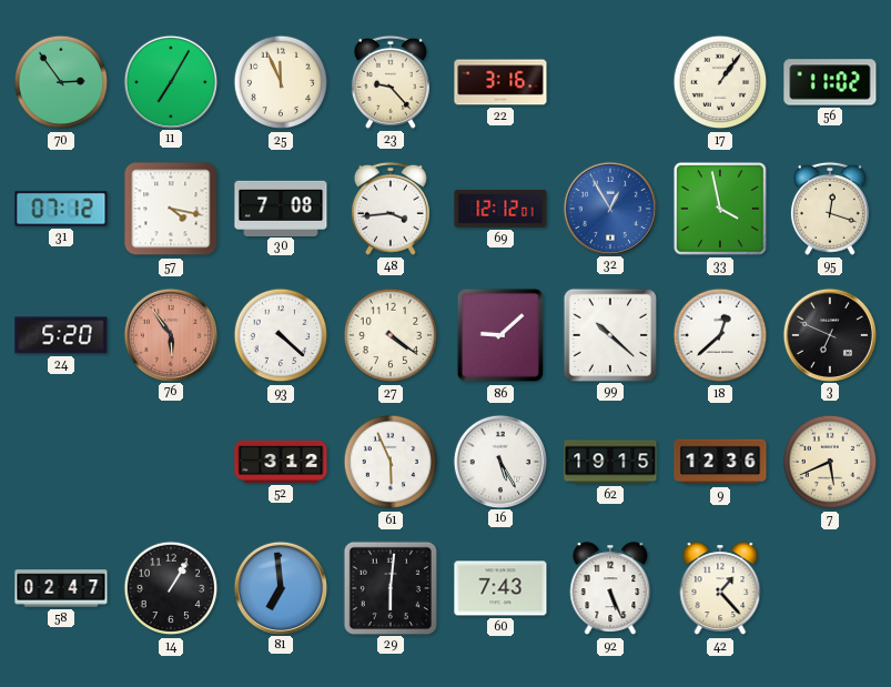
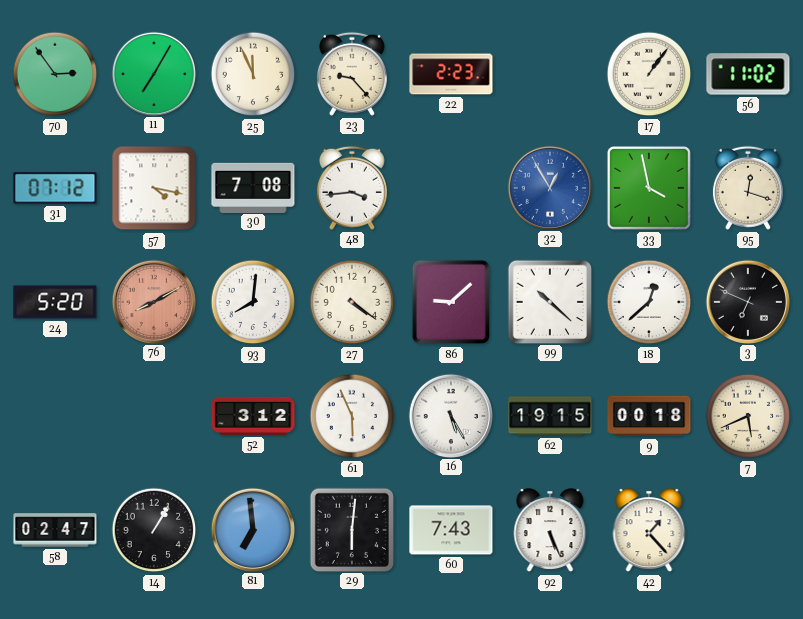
22: 3:16 -> 2:23
69: 12:12 -> none
76: 5:54 -> 8:10
93: 4:22 -> 8:01
9: 12:36 -> 00:18
